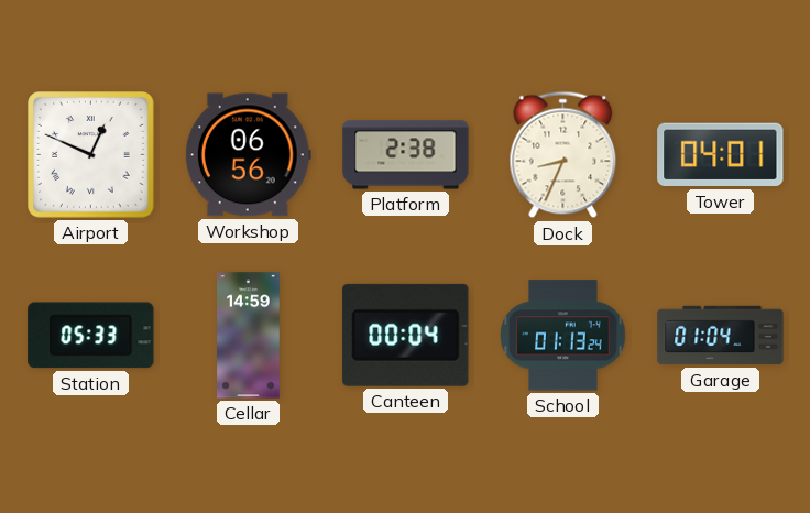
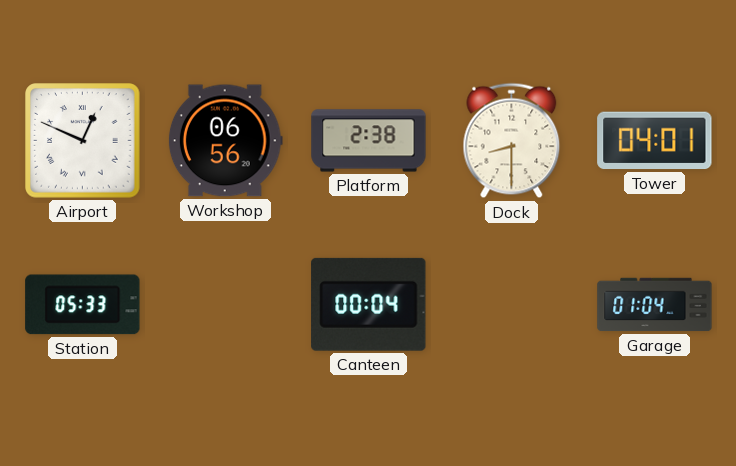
Dock: 8:34 -> 8:30
Cellar: 14:59 -> none
School: 01:13 -> none
